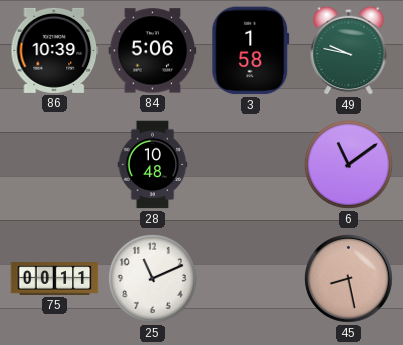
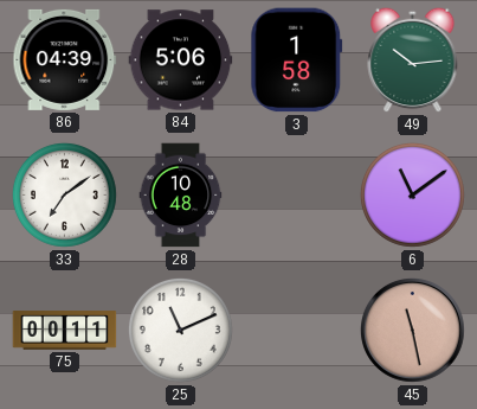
86: 10:39 -> 04:39
49: 9:47 -> 10:14
33: none -> 7:09
45: 8:28 -> 11:28
